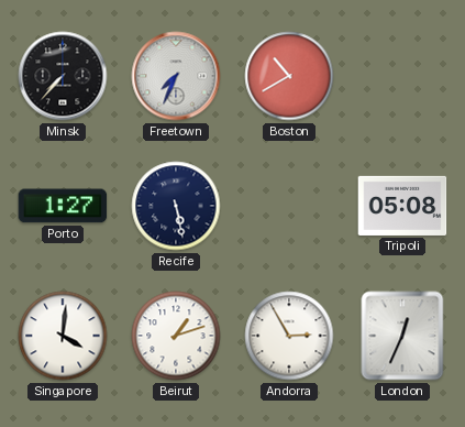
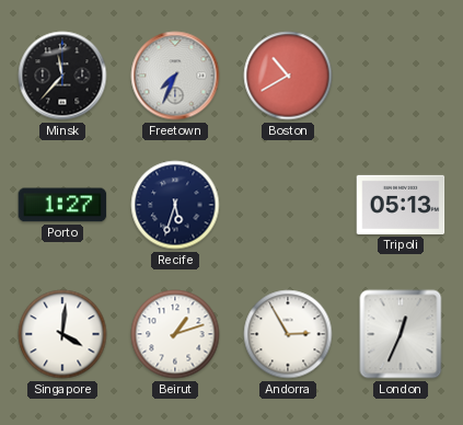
Minsk: 7:37 -> 11:37
Recife: 5:28 -> 5:33
Tripoli: 05:08 -> 05:13
